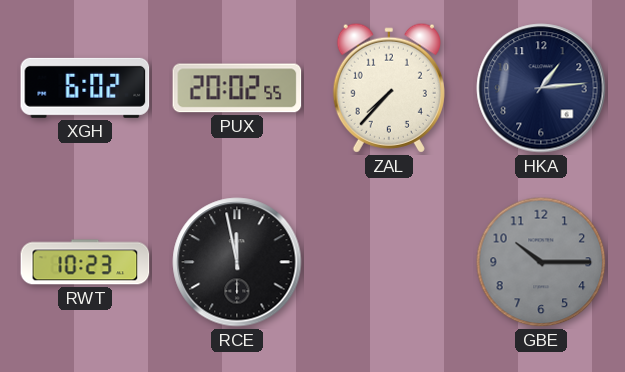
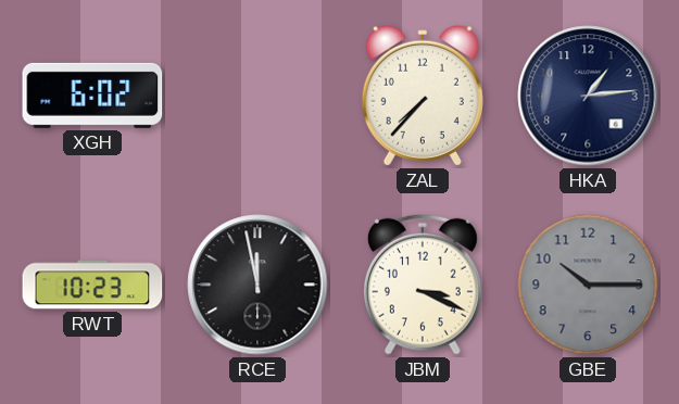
PUX: 20:02 -> none
JBM: none -> 3:19
